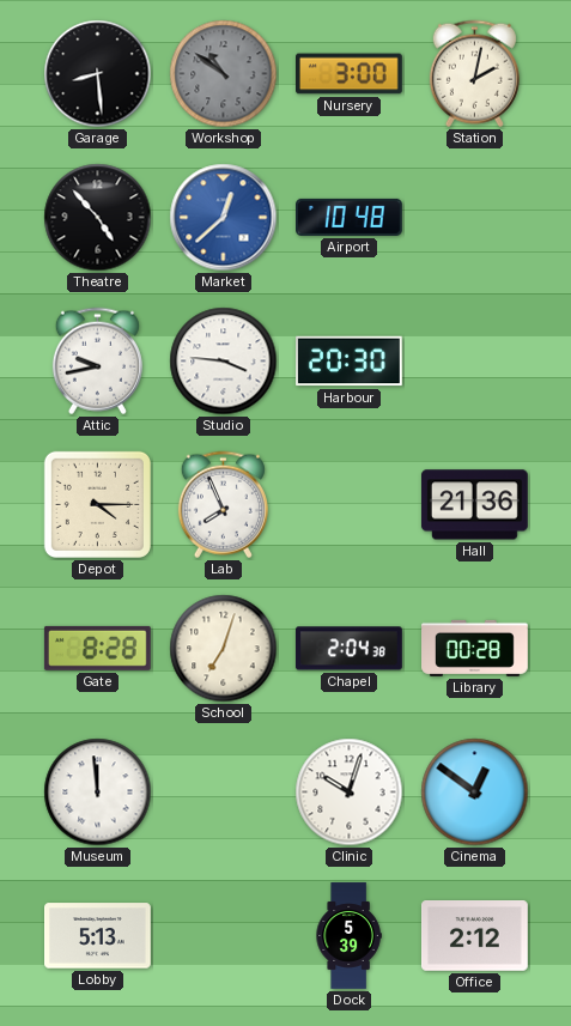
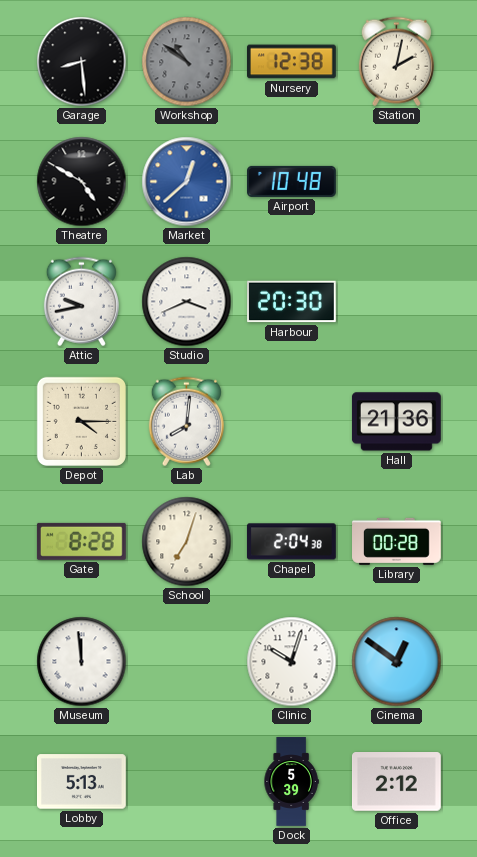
Nursery: 3:00 -> 12:38
Theatre: 4:53 -> 4:50
Studio: 3:46 -> 3:41
Lab: 7:56 -> 8:01
